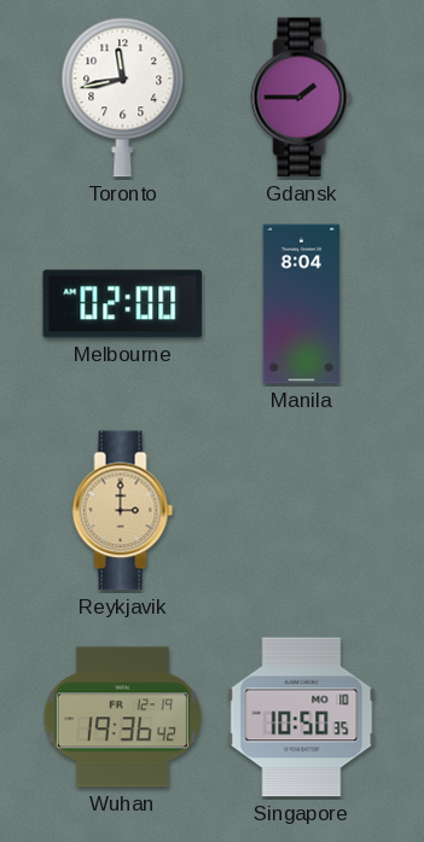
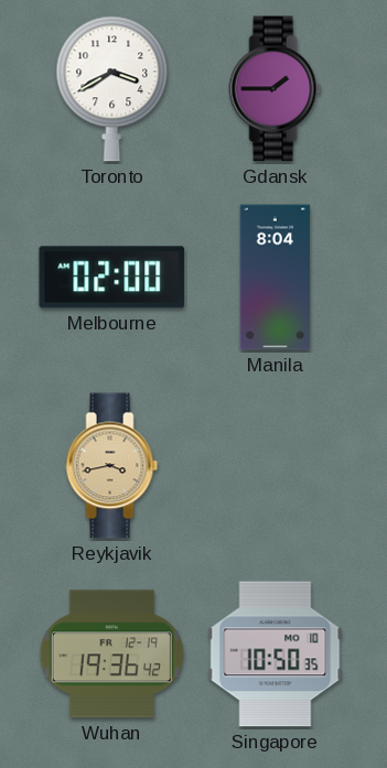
Toronto: 11:43 -> 3:40
Reykjavik: 3:00 -> 3:43
